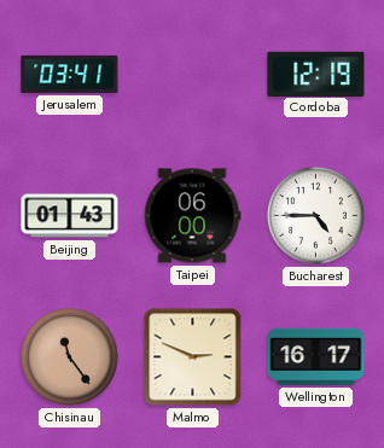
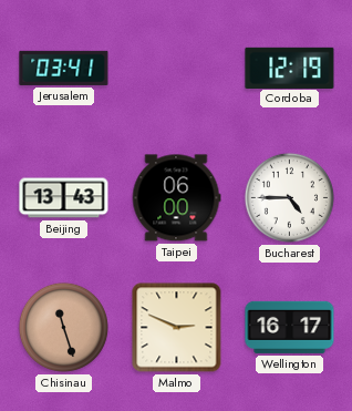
Beijing: 01:43 -> 13:43
Chisinau: 11:24 -> 11:27
